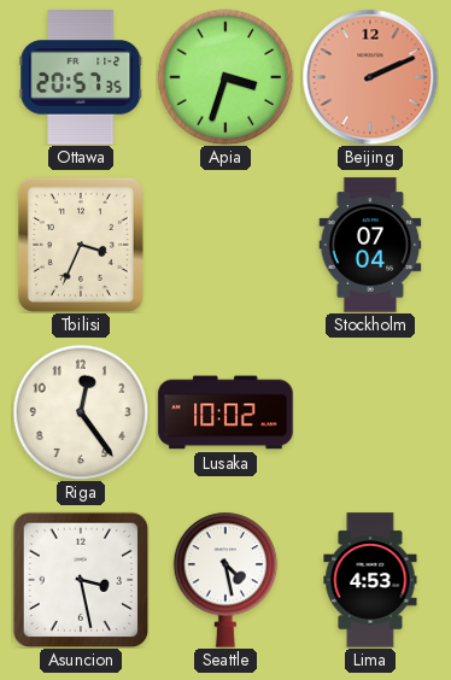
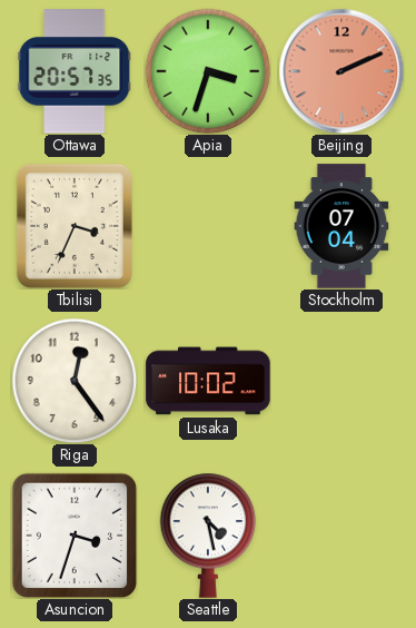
Asuncion: 3:28 -> 3:33
Lima: 4:53 -> none
